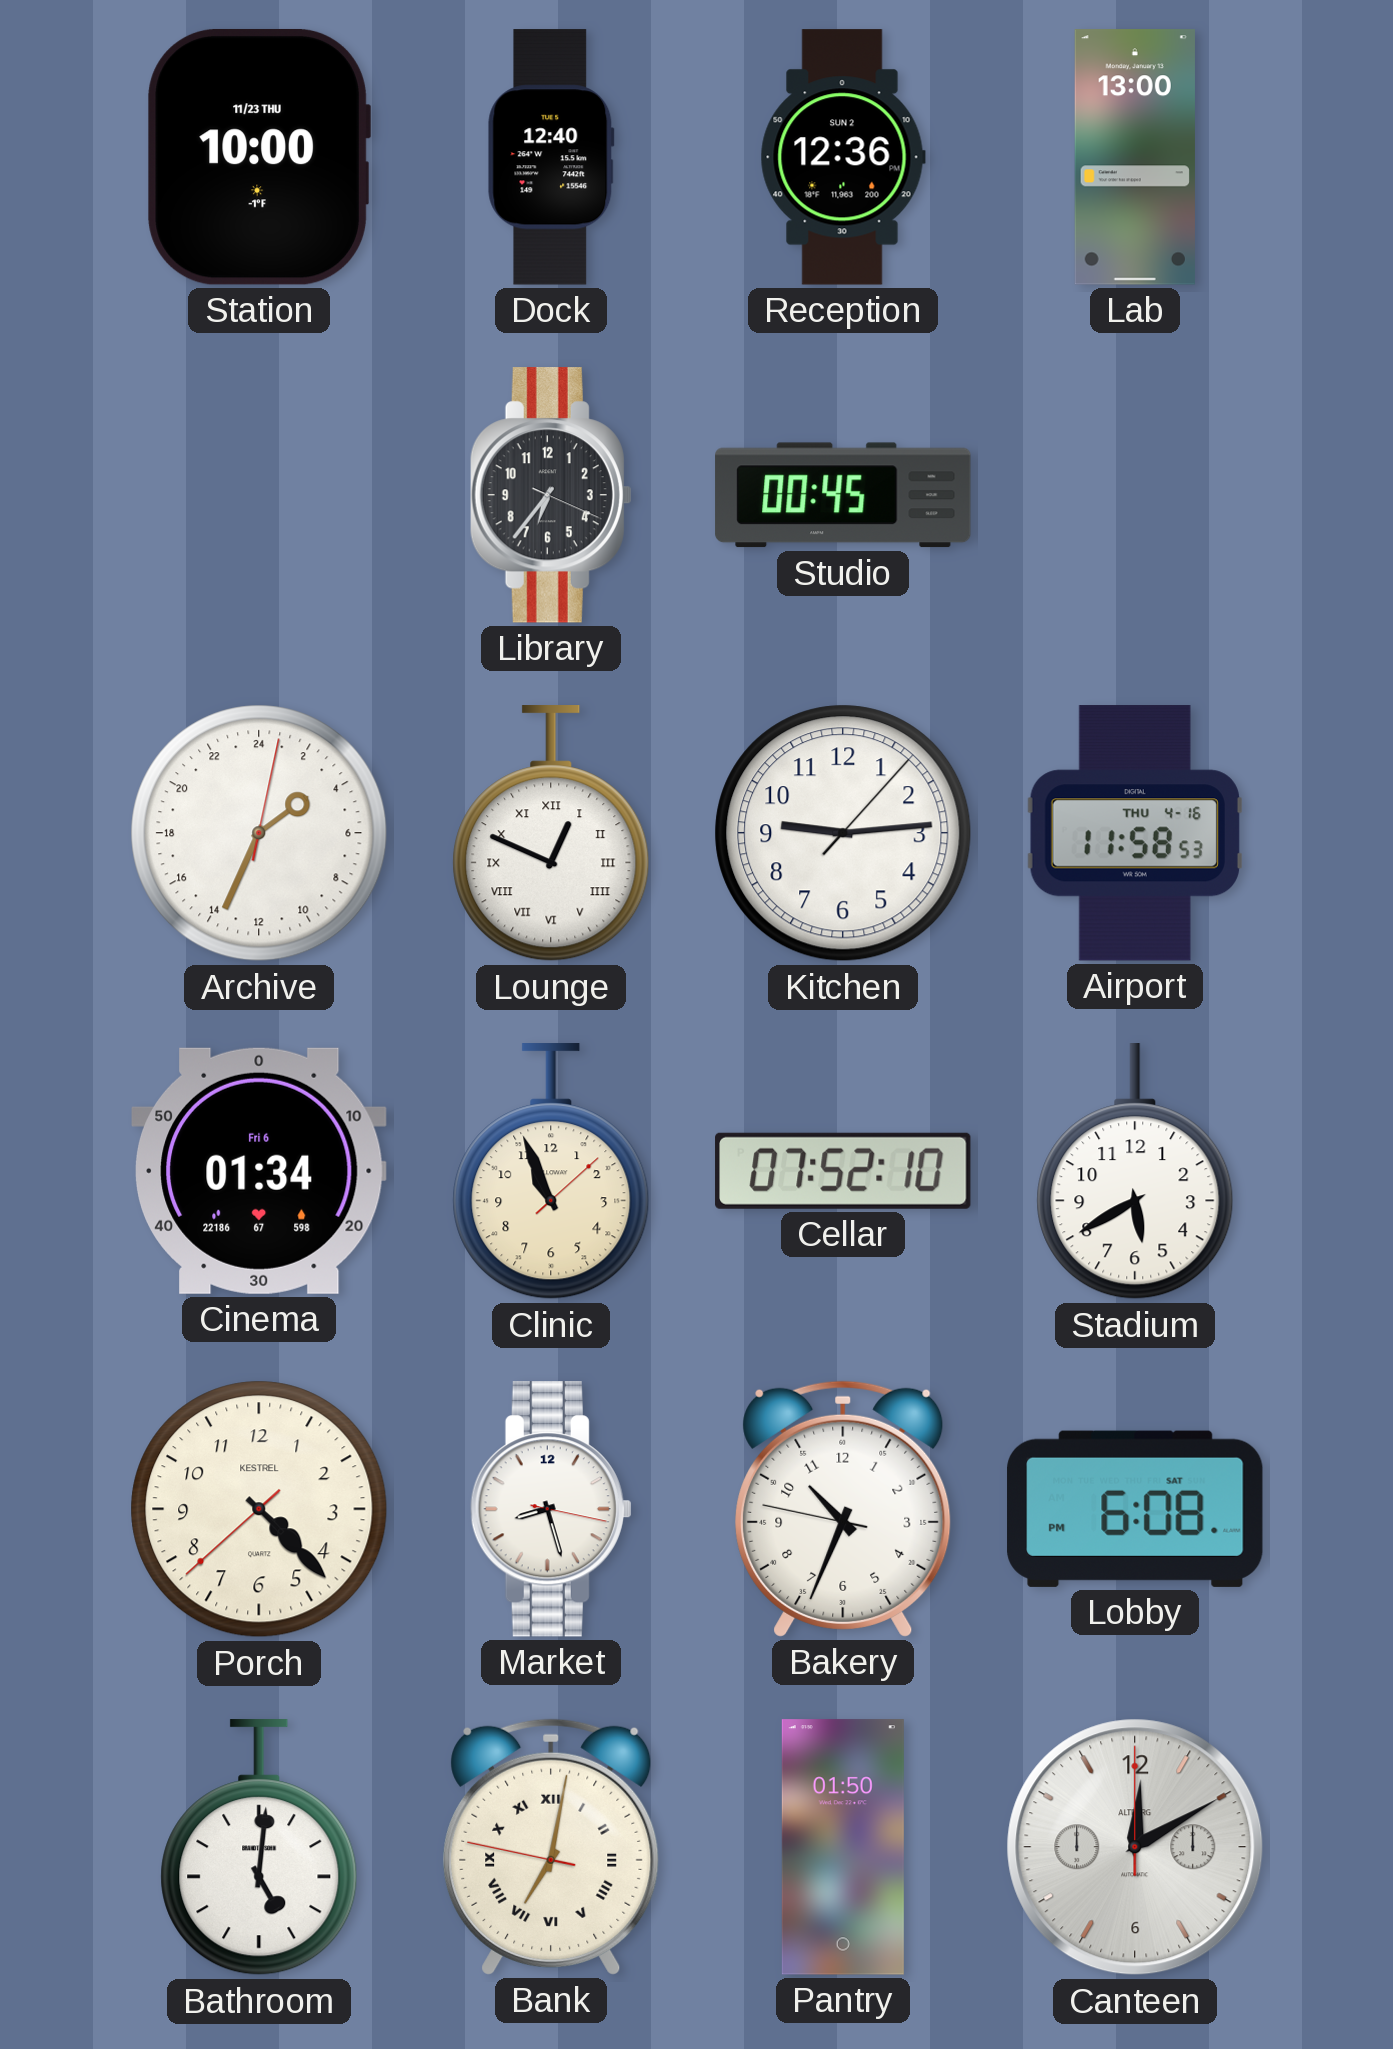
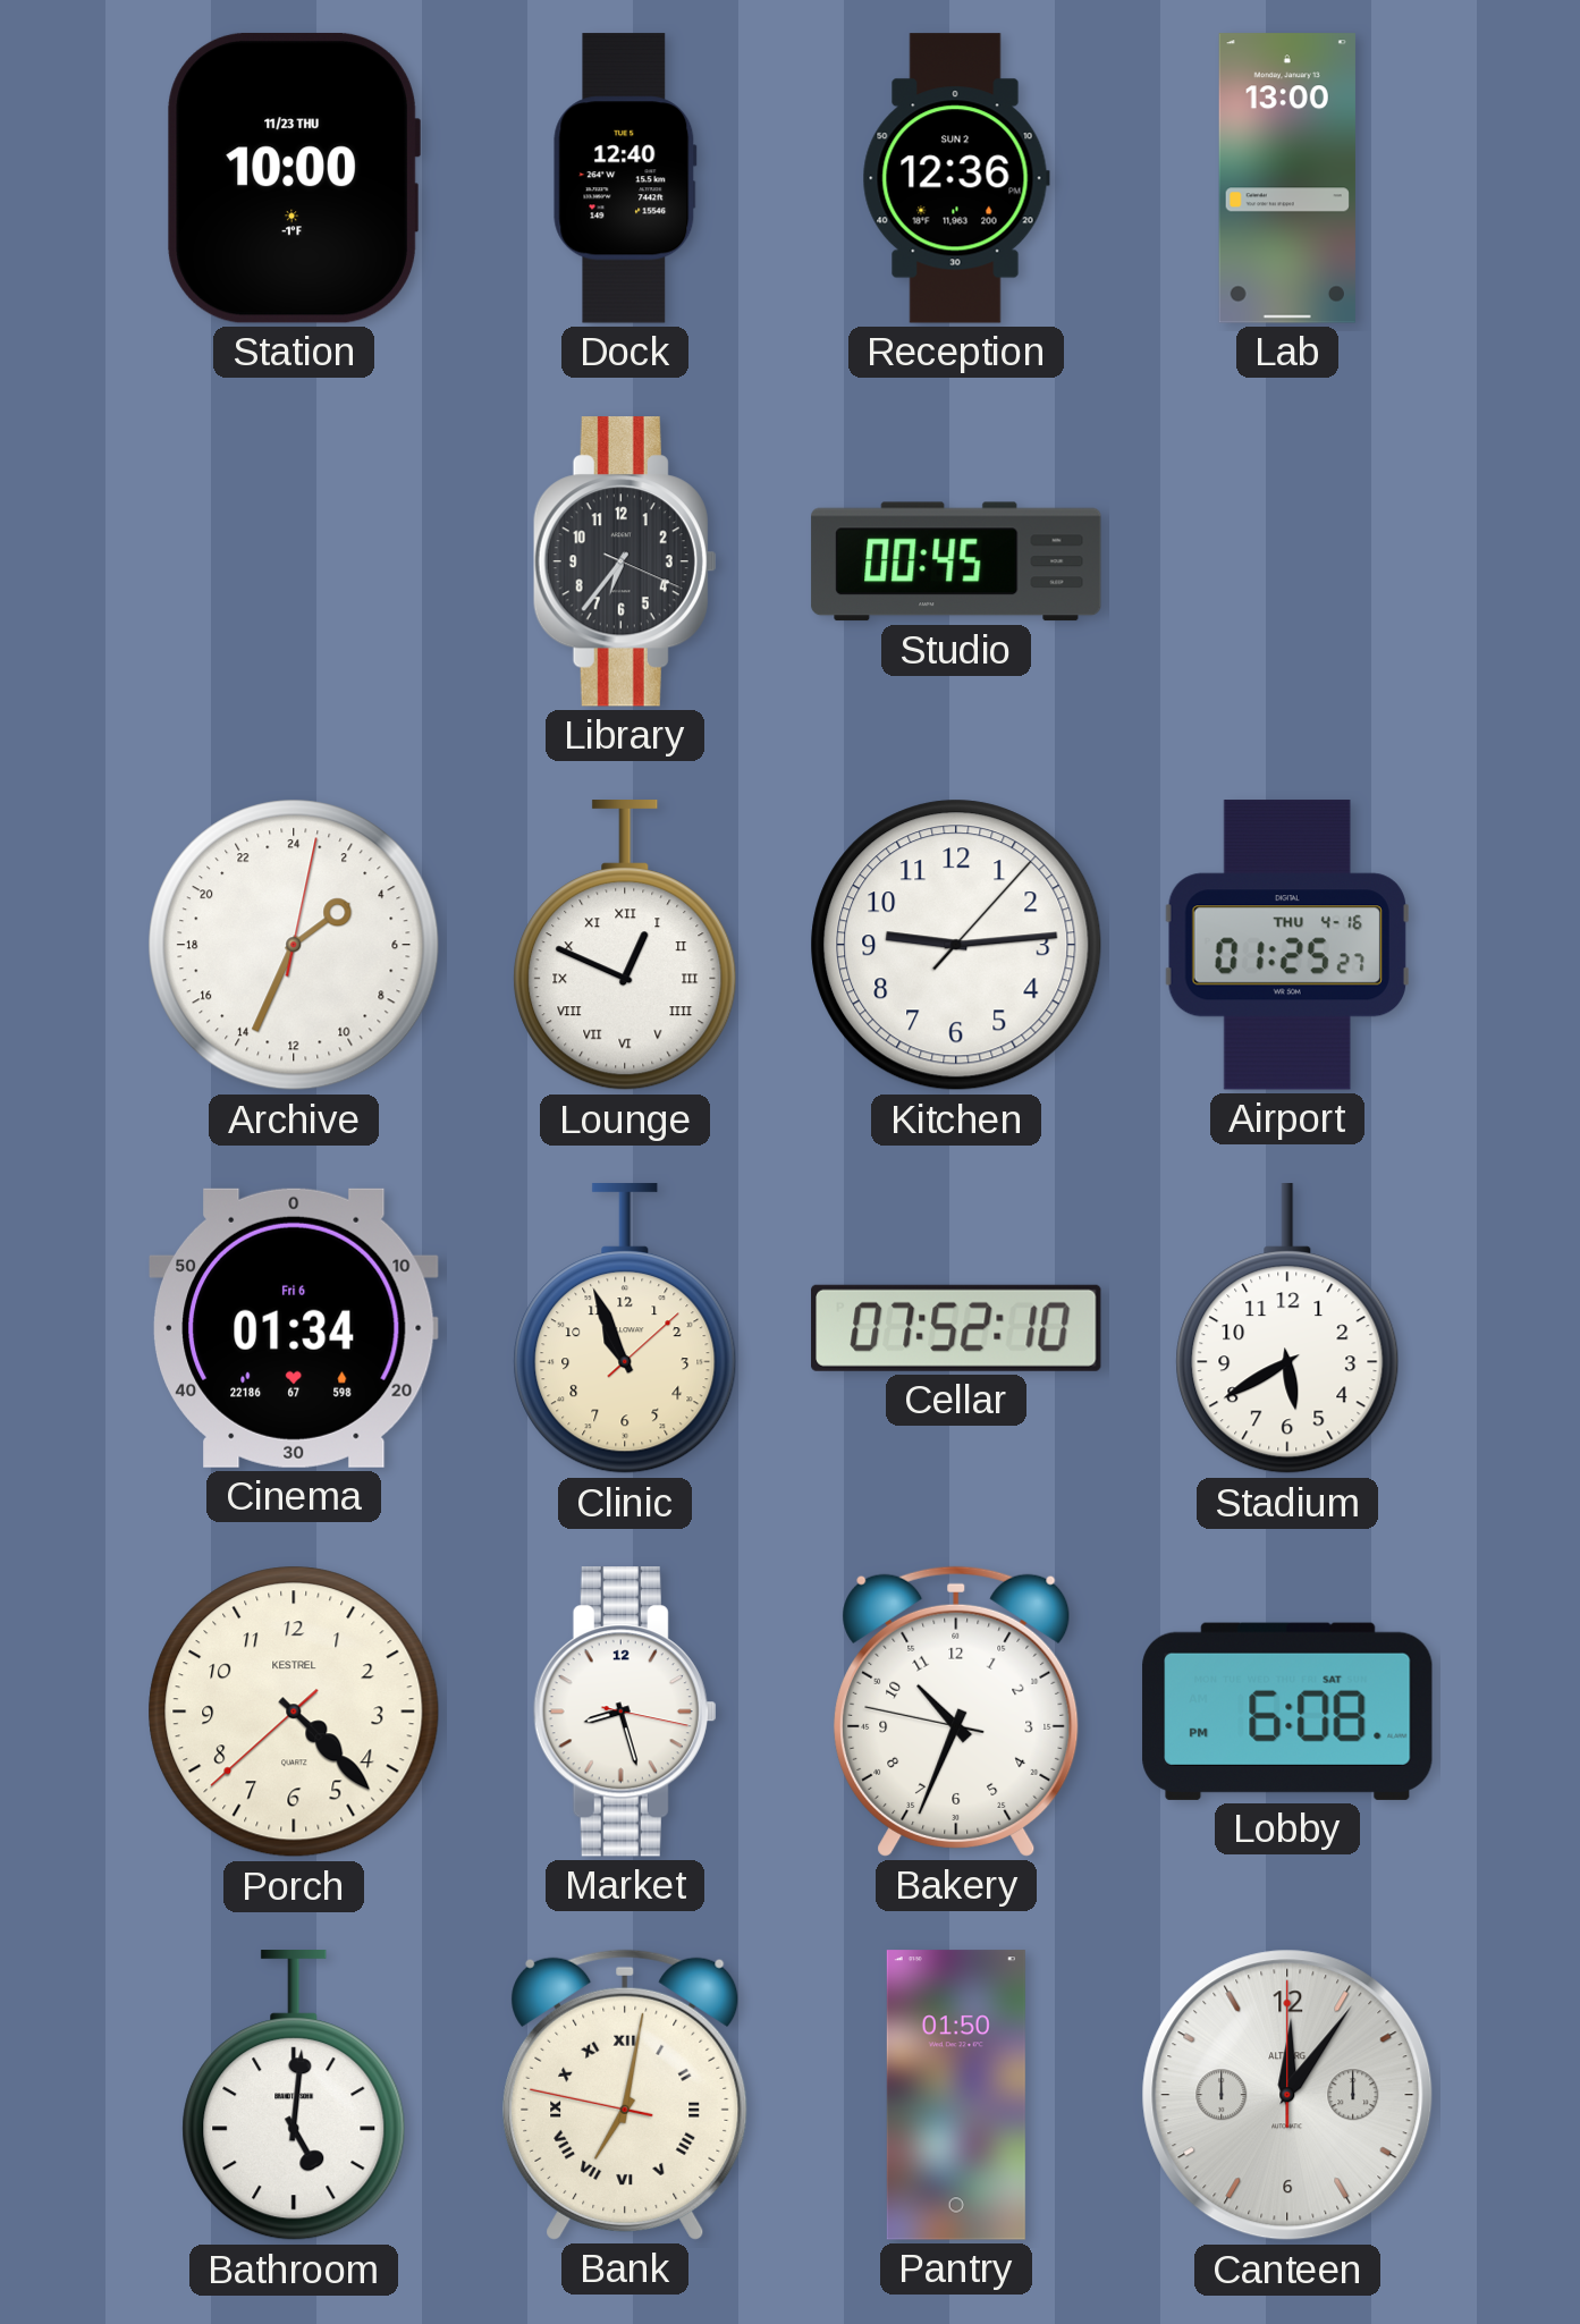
Airport: 11:58 -> 01:25
Canteen: 12:10 -> 12:06
